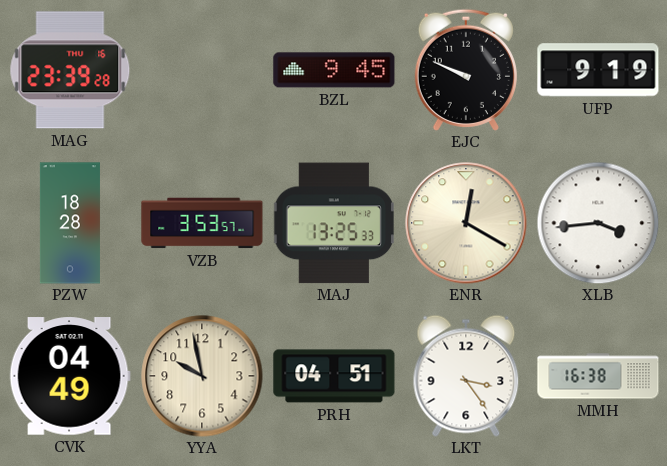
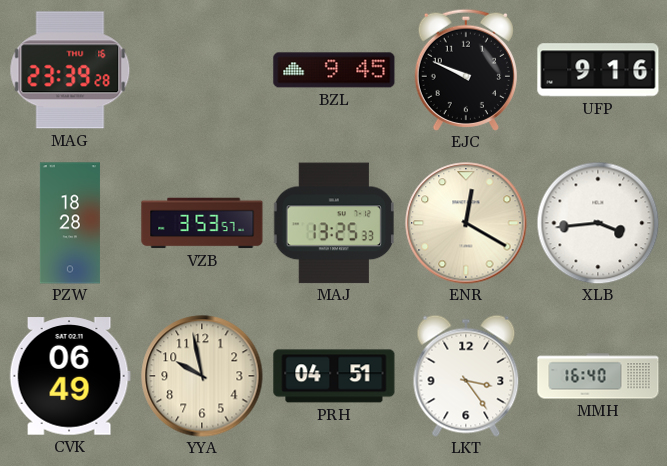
UFP: 9:19 -> 9:16
CVK: 04:49 -> 06:49
MMH: 16:38 -> 16:40
